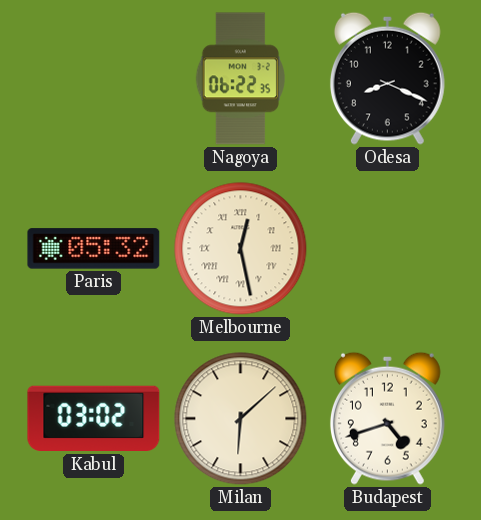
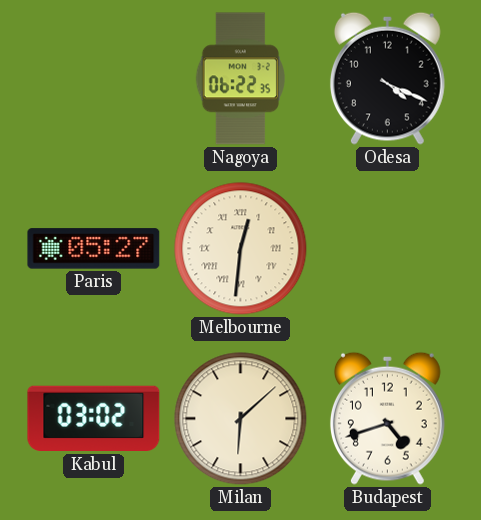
Odesa: 8:19 -> 4:19
Paris: 05:32 -> 05:27
Melbourne: 12:28 -> 12:31
